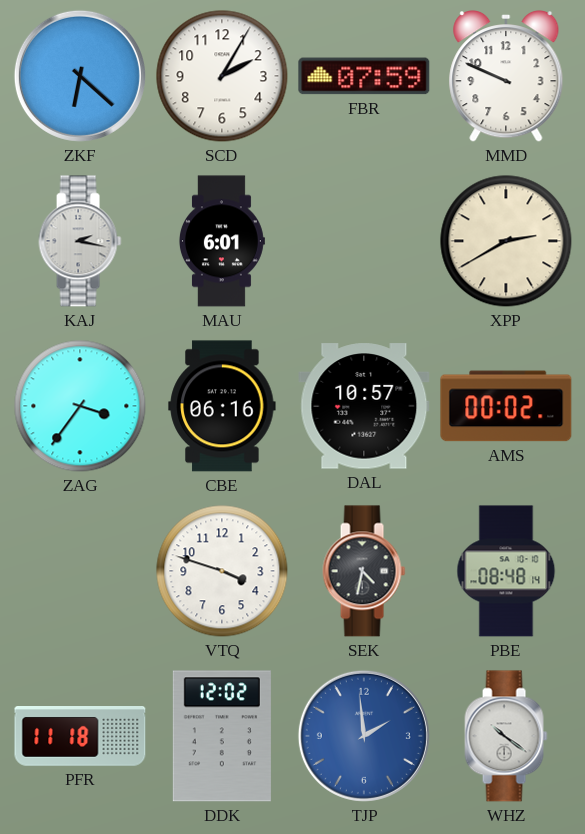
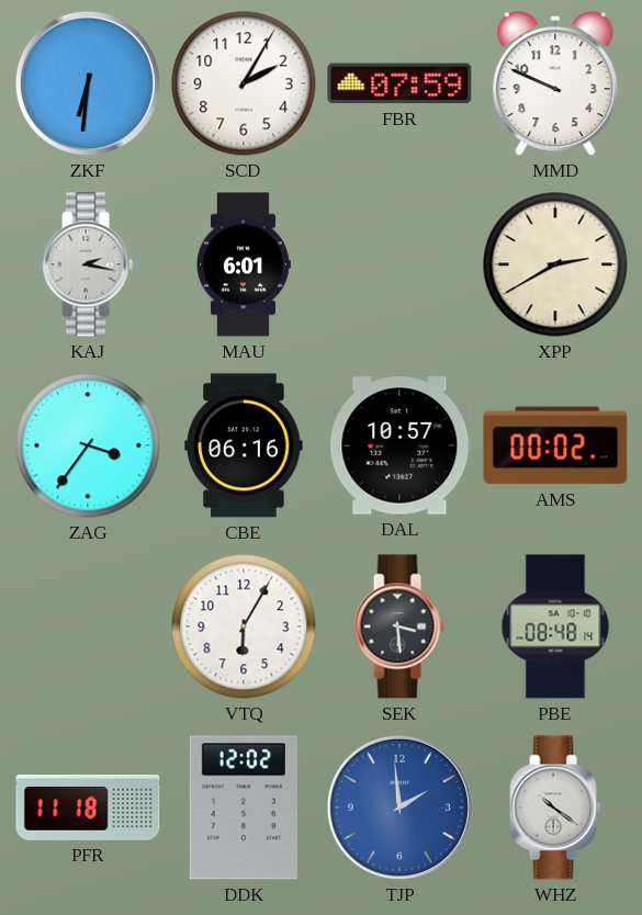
ZKF: 6:22 -> 6:31
VTQ: 3:48 -> 6:05
SEK: 4:32 -> 3:29
